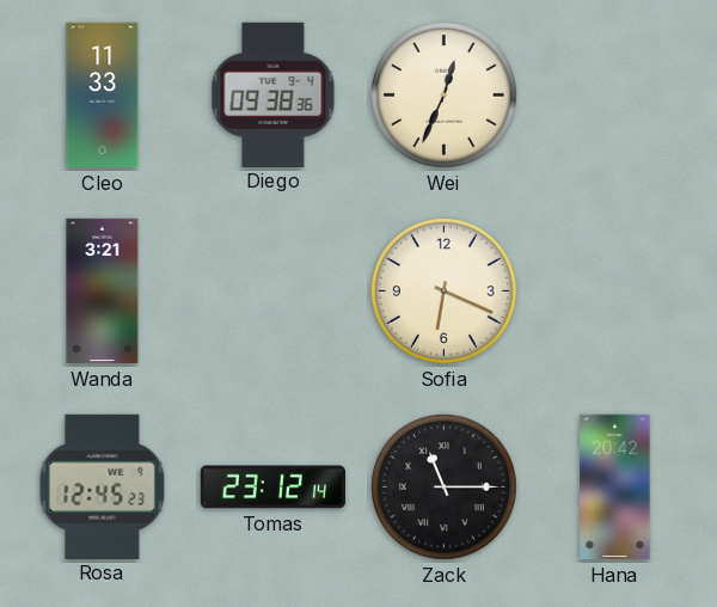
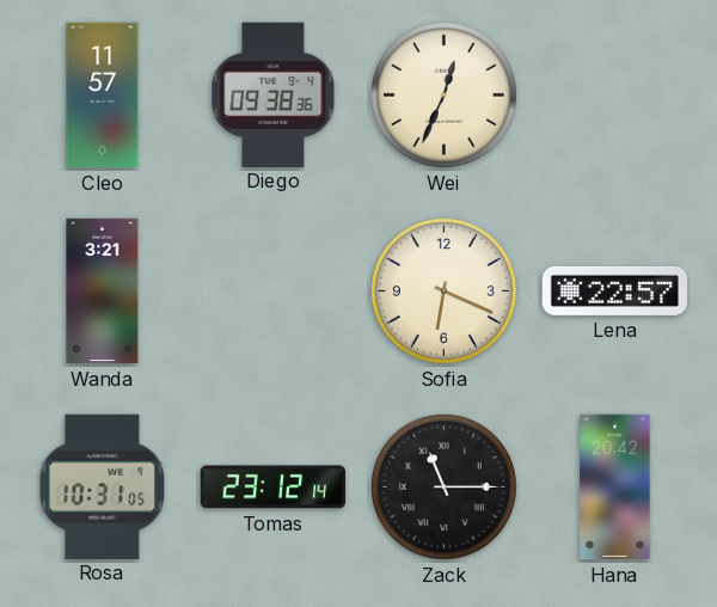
Cleo: 11:33 -> 11:57
Lena: none -> 22:57
Rosa: 12:45 -> 10:31
